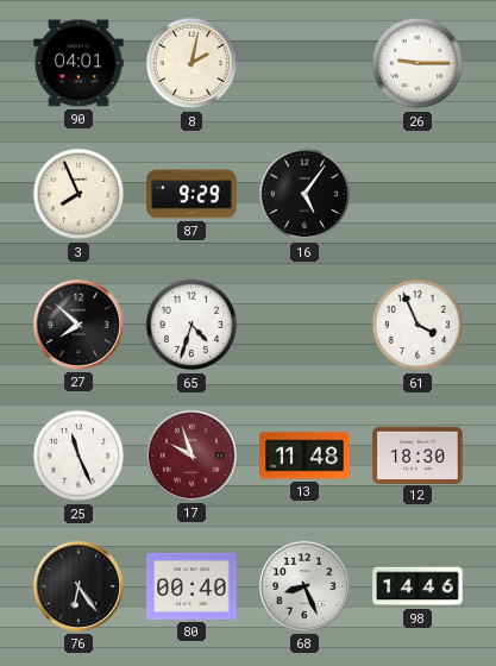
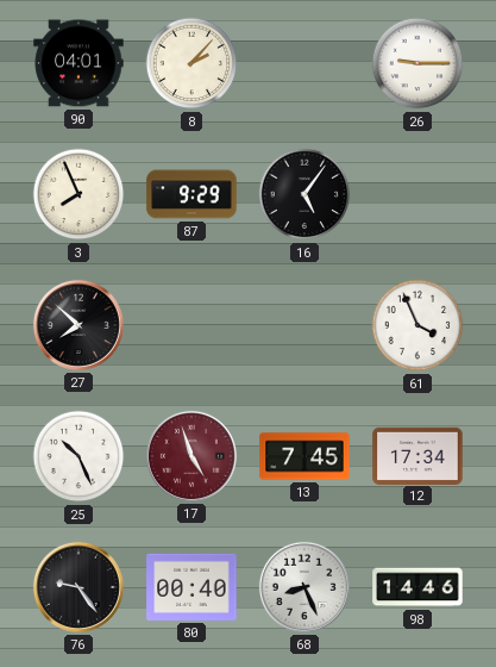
8: 2:02 -> 2:07
65: 4:33 -> none
25: 11:26 -> 10:26
17: 9:57 -> 4:57
13: 11:48 -> 7:45
12: 18:30 -> 17:34
76: 6:24 -> 9:24
